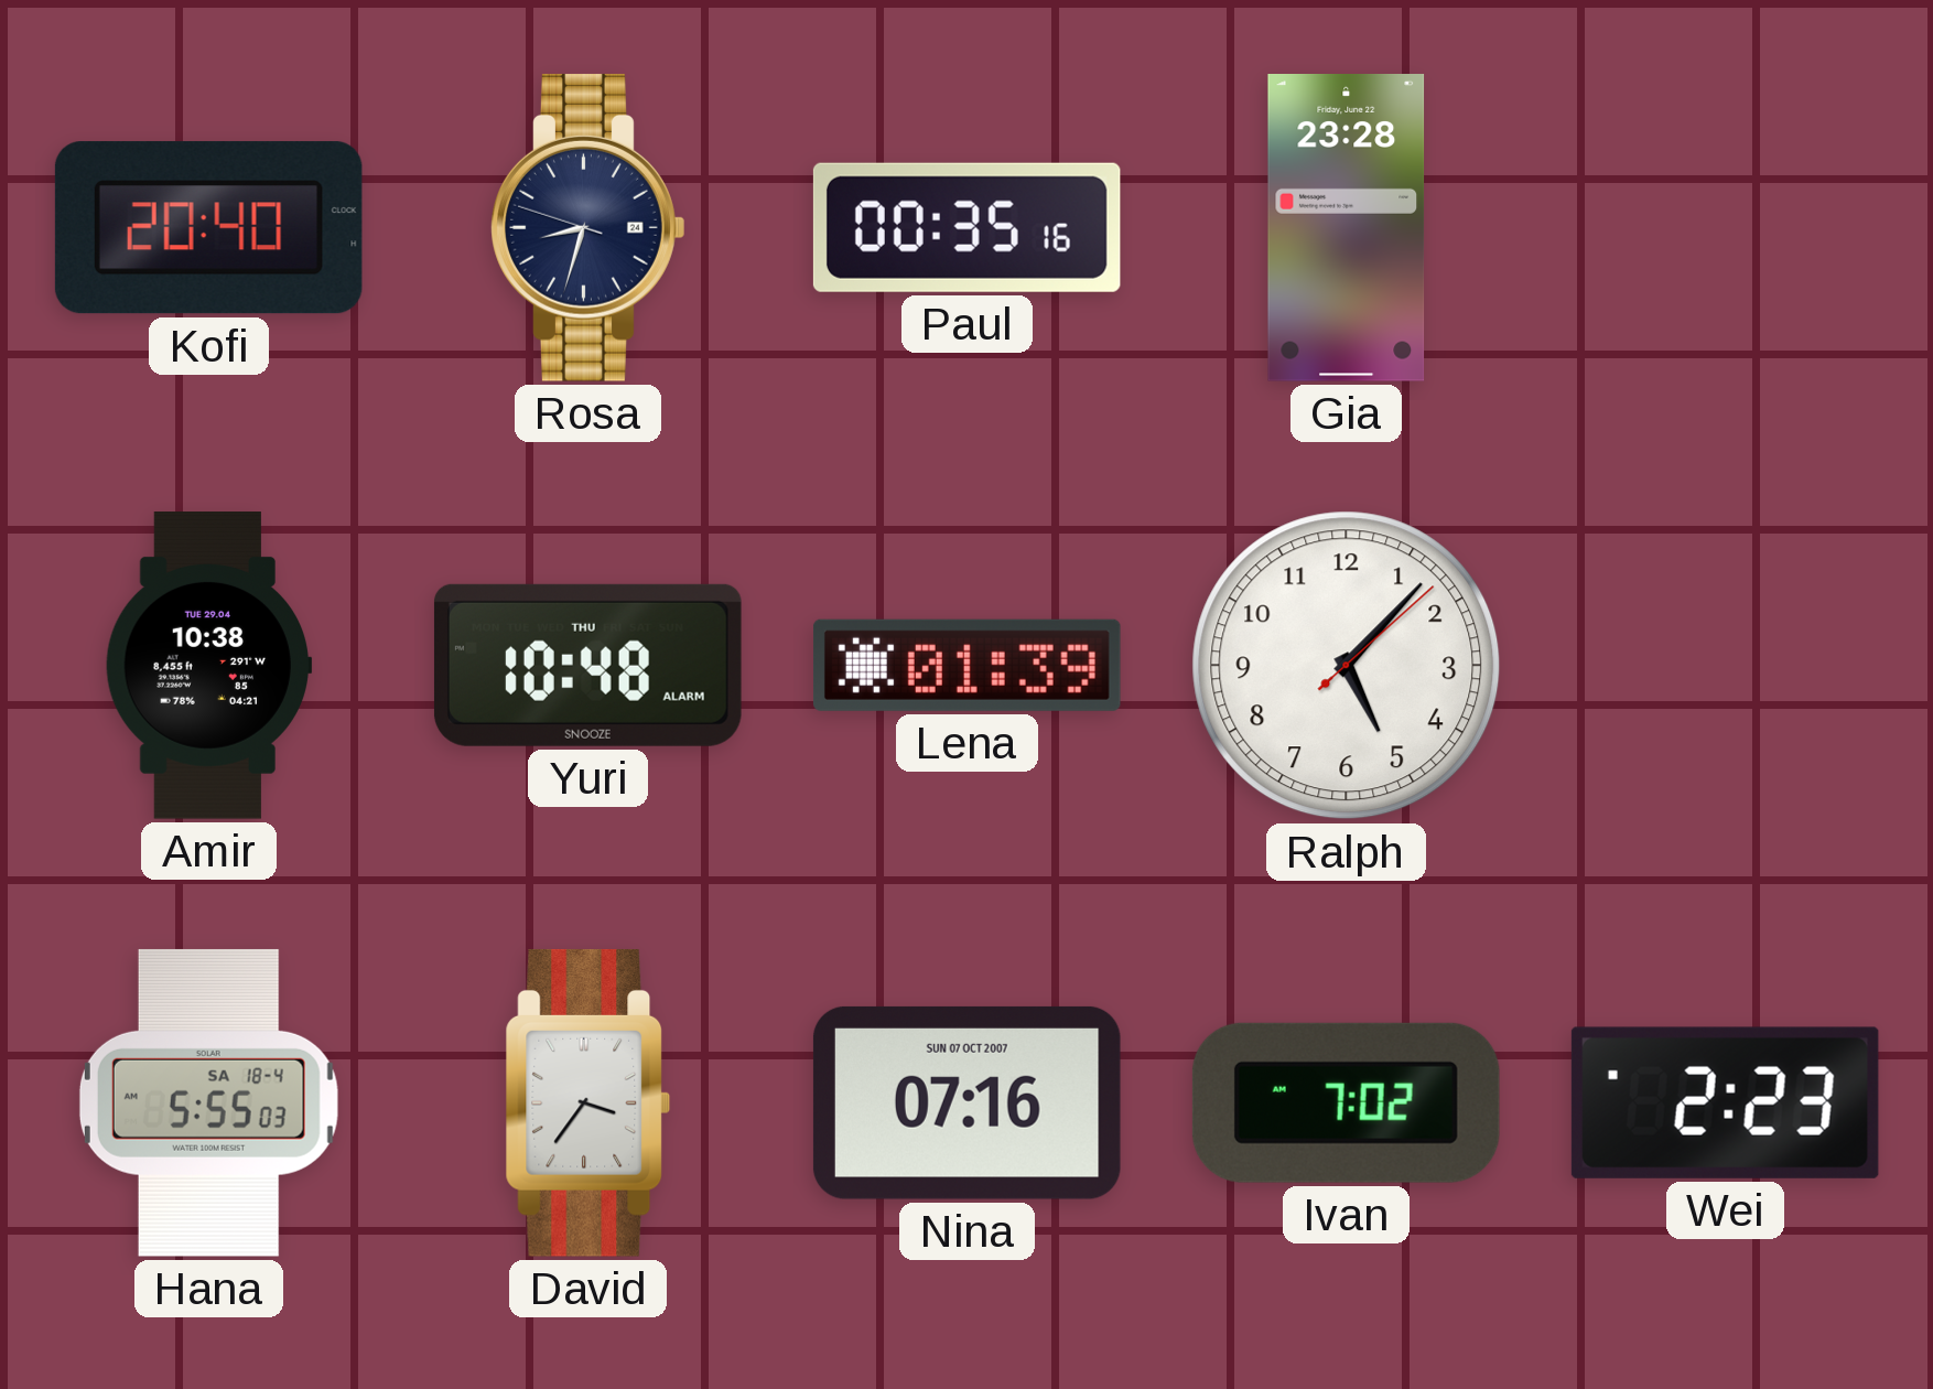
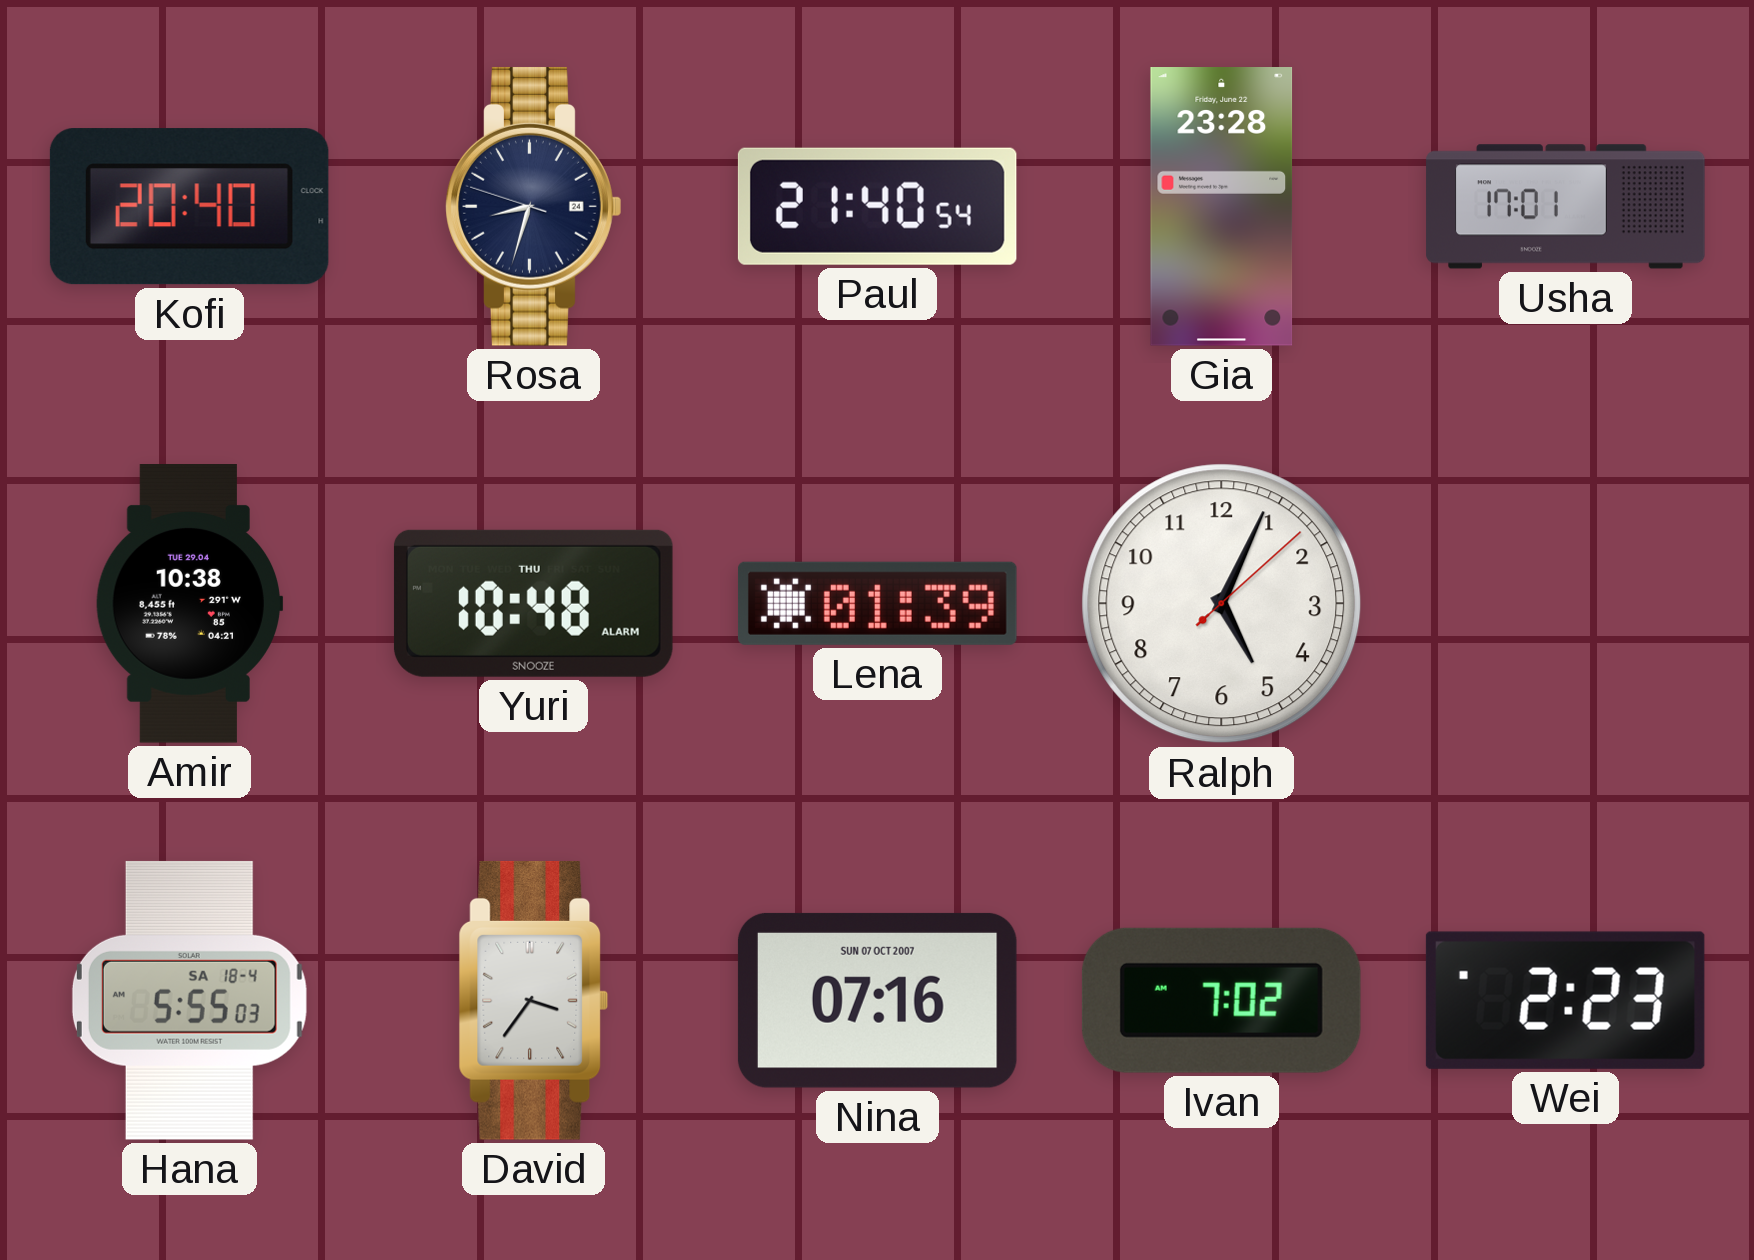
Paul: 00:35 -> 21:40
Usha: none -> 17:01
Ralph: 5:07 -> 5:04
